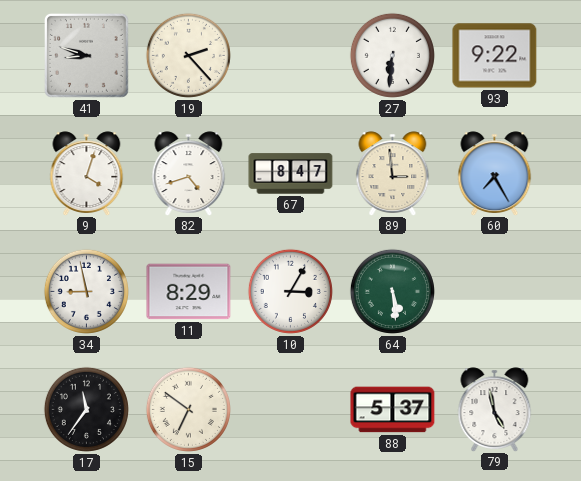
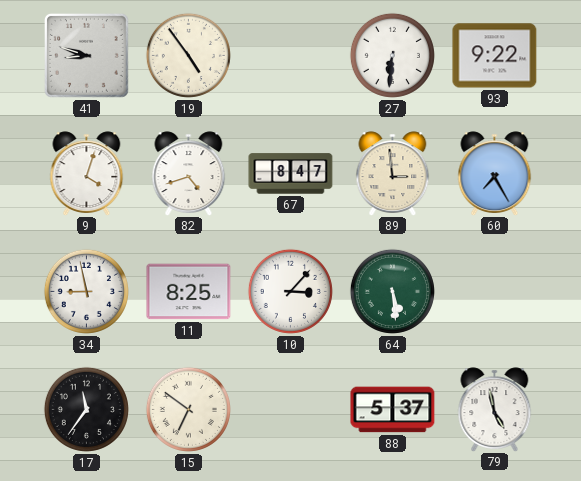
19: 2:23 -> 4:54
11: 8:29 -> 8:25
10: 3:05 -> 3:07
